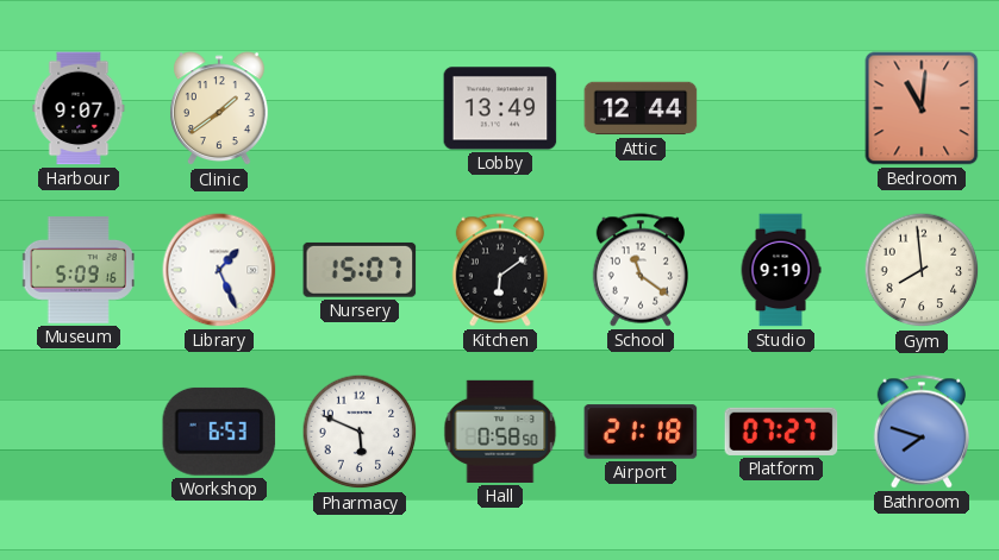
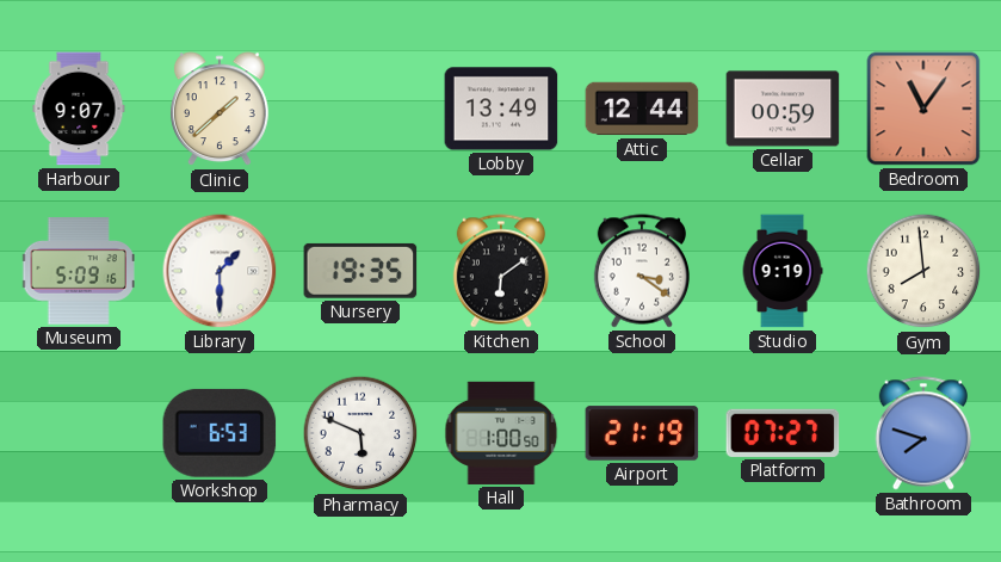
Clinic: 1:39 -> 1:38
Cellar: none -> 00:59
Bedroom: 11:01 -> 11:06
Library: 1:26 -> 1:30
Nursery: 15:07 -> 19:35
School: 11:21 -> 3:21
Hall: 0:58 -> 1:00
Airport: 21:18 -> 21:19
